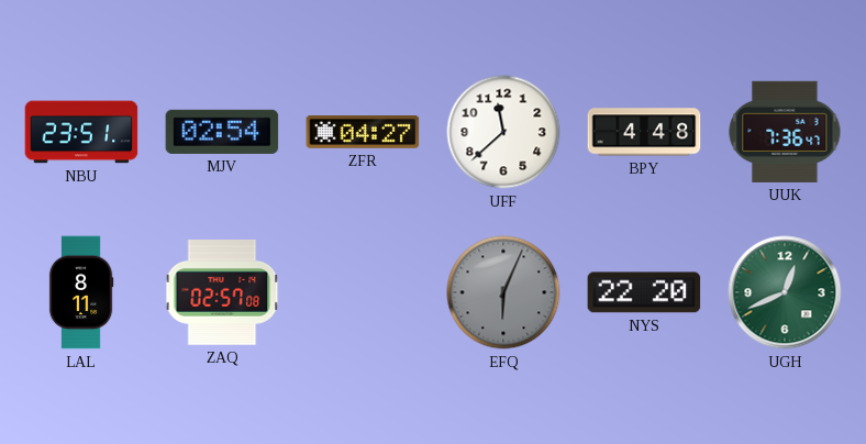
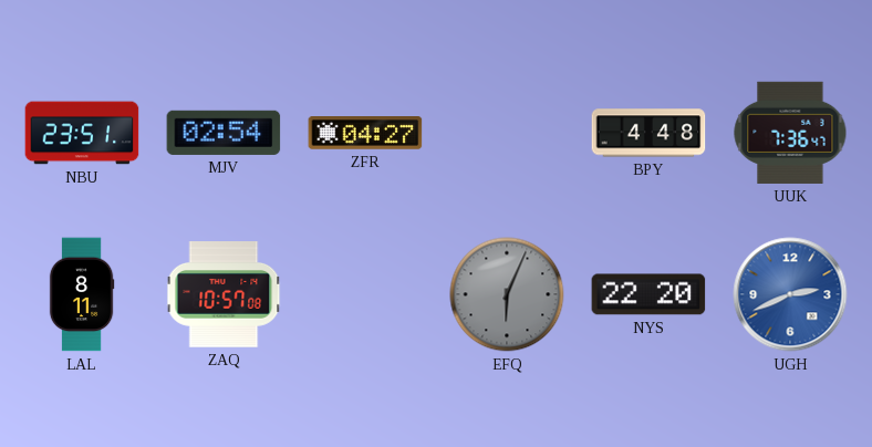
UFF: 11:38 -> none
ZAQ: 02:57 -> 10:57
UGH: 12:41 -> 2:41
UGH dial: green -> blue
